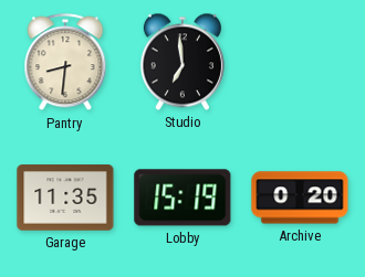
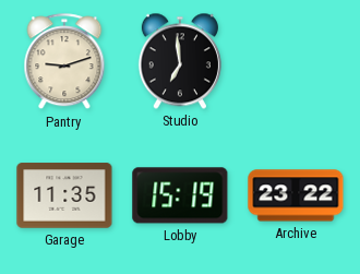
Pantry: 8:31 -> 9:12
Archive: 0:20 -> 23:22
